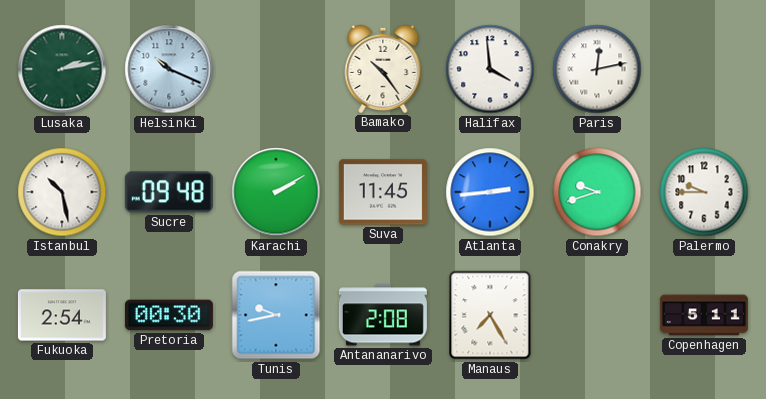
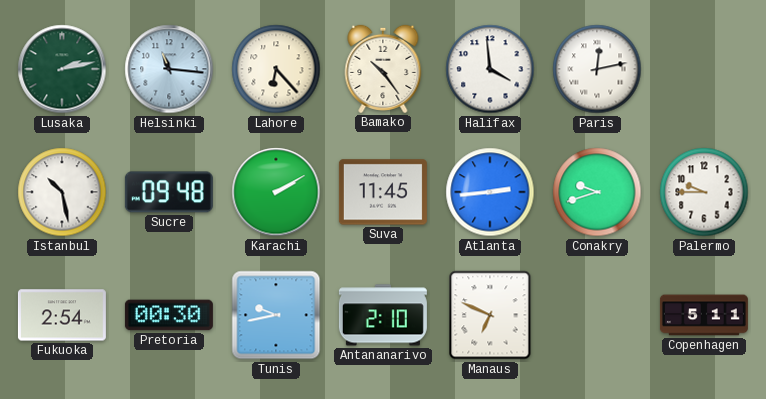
Helsinki: 10:19 -> 11:16
Lahore: none -> 6:23
Antananarivo: 2:08 -> 2:10
Manaus: 7:25 -> 6:49
